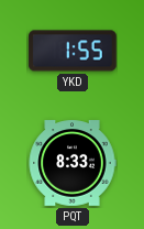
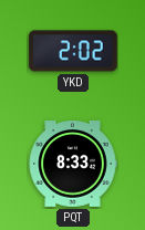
YKD: 1:55 -> 2:02
